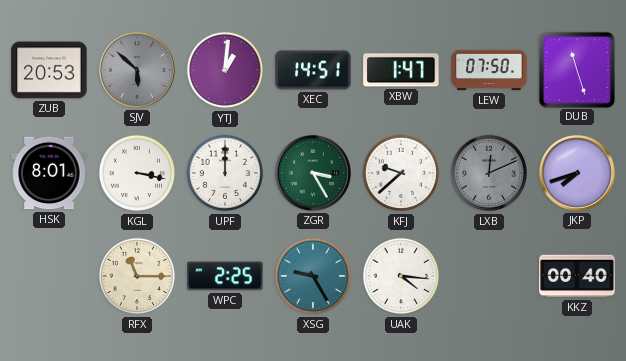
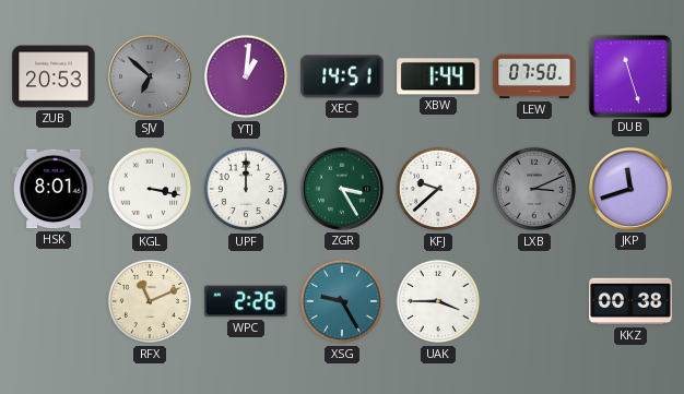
SJV: 5:52 -> 6:52
XBW: 1:47 -> 1:44
LXB: 12:11 -> 3:11
JKP: 7:42 -> 11:42
RFX: 11:15 -> 11:11
WPC: 2:25 -> 2:26
UAK: 4:16 -> 3:45
KKZ: 00:40 -> 00:38
